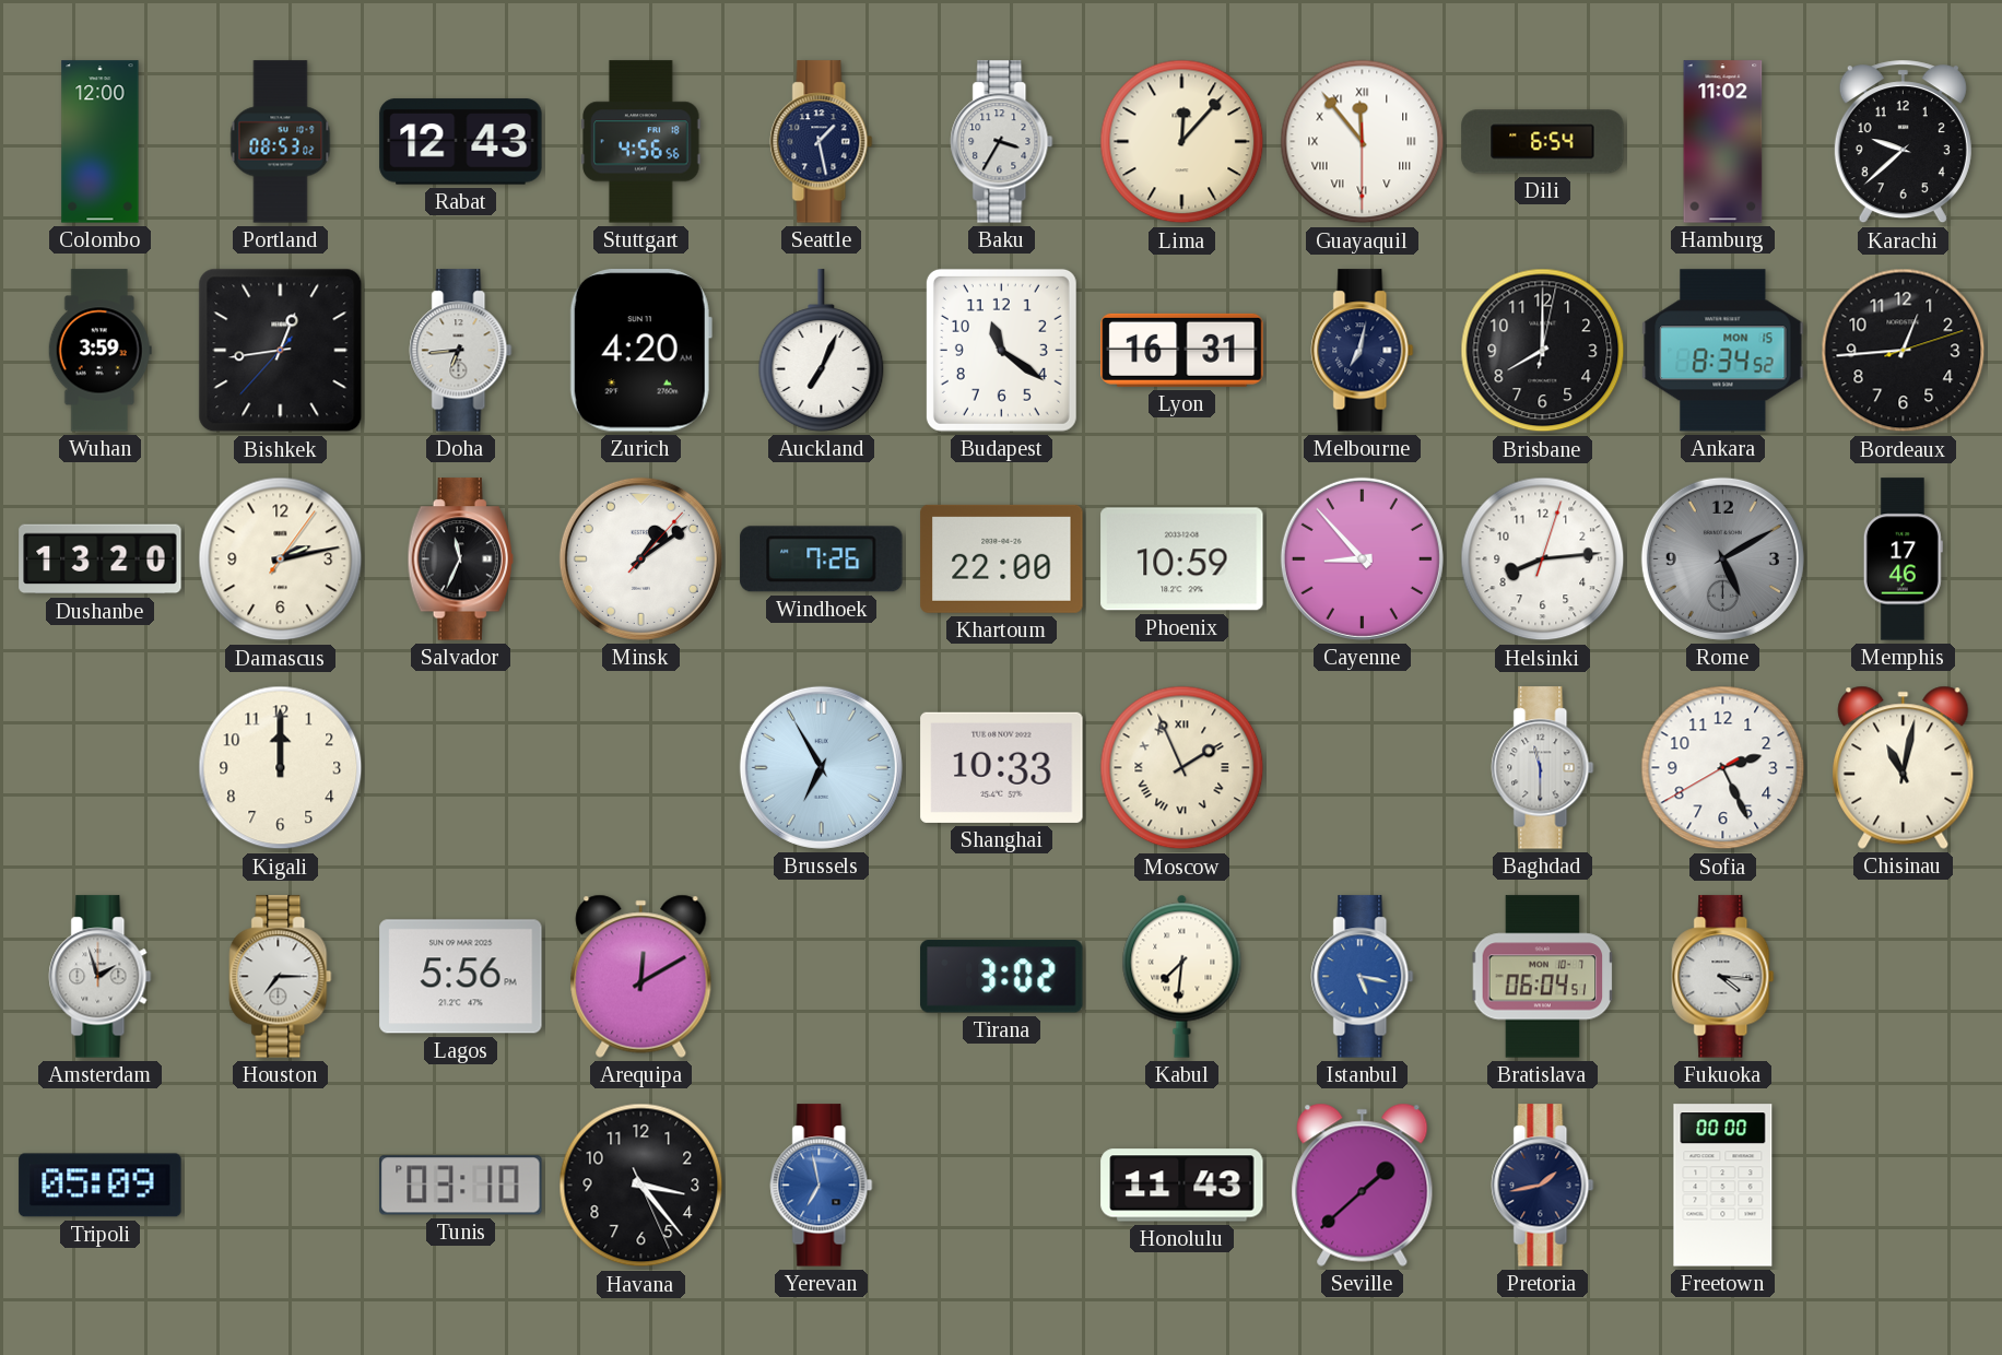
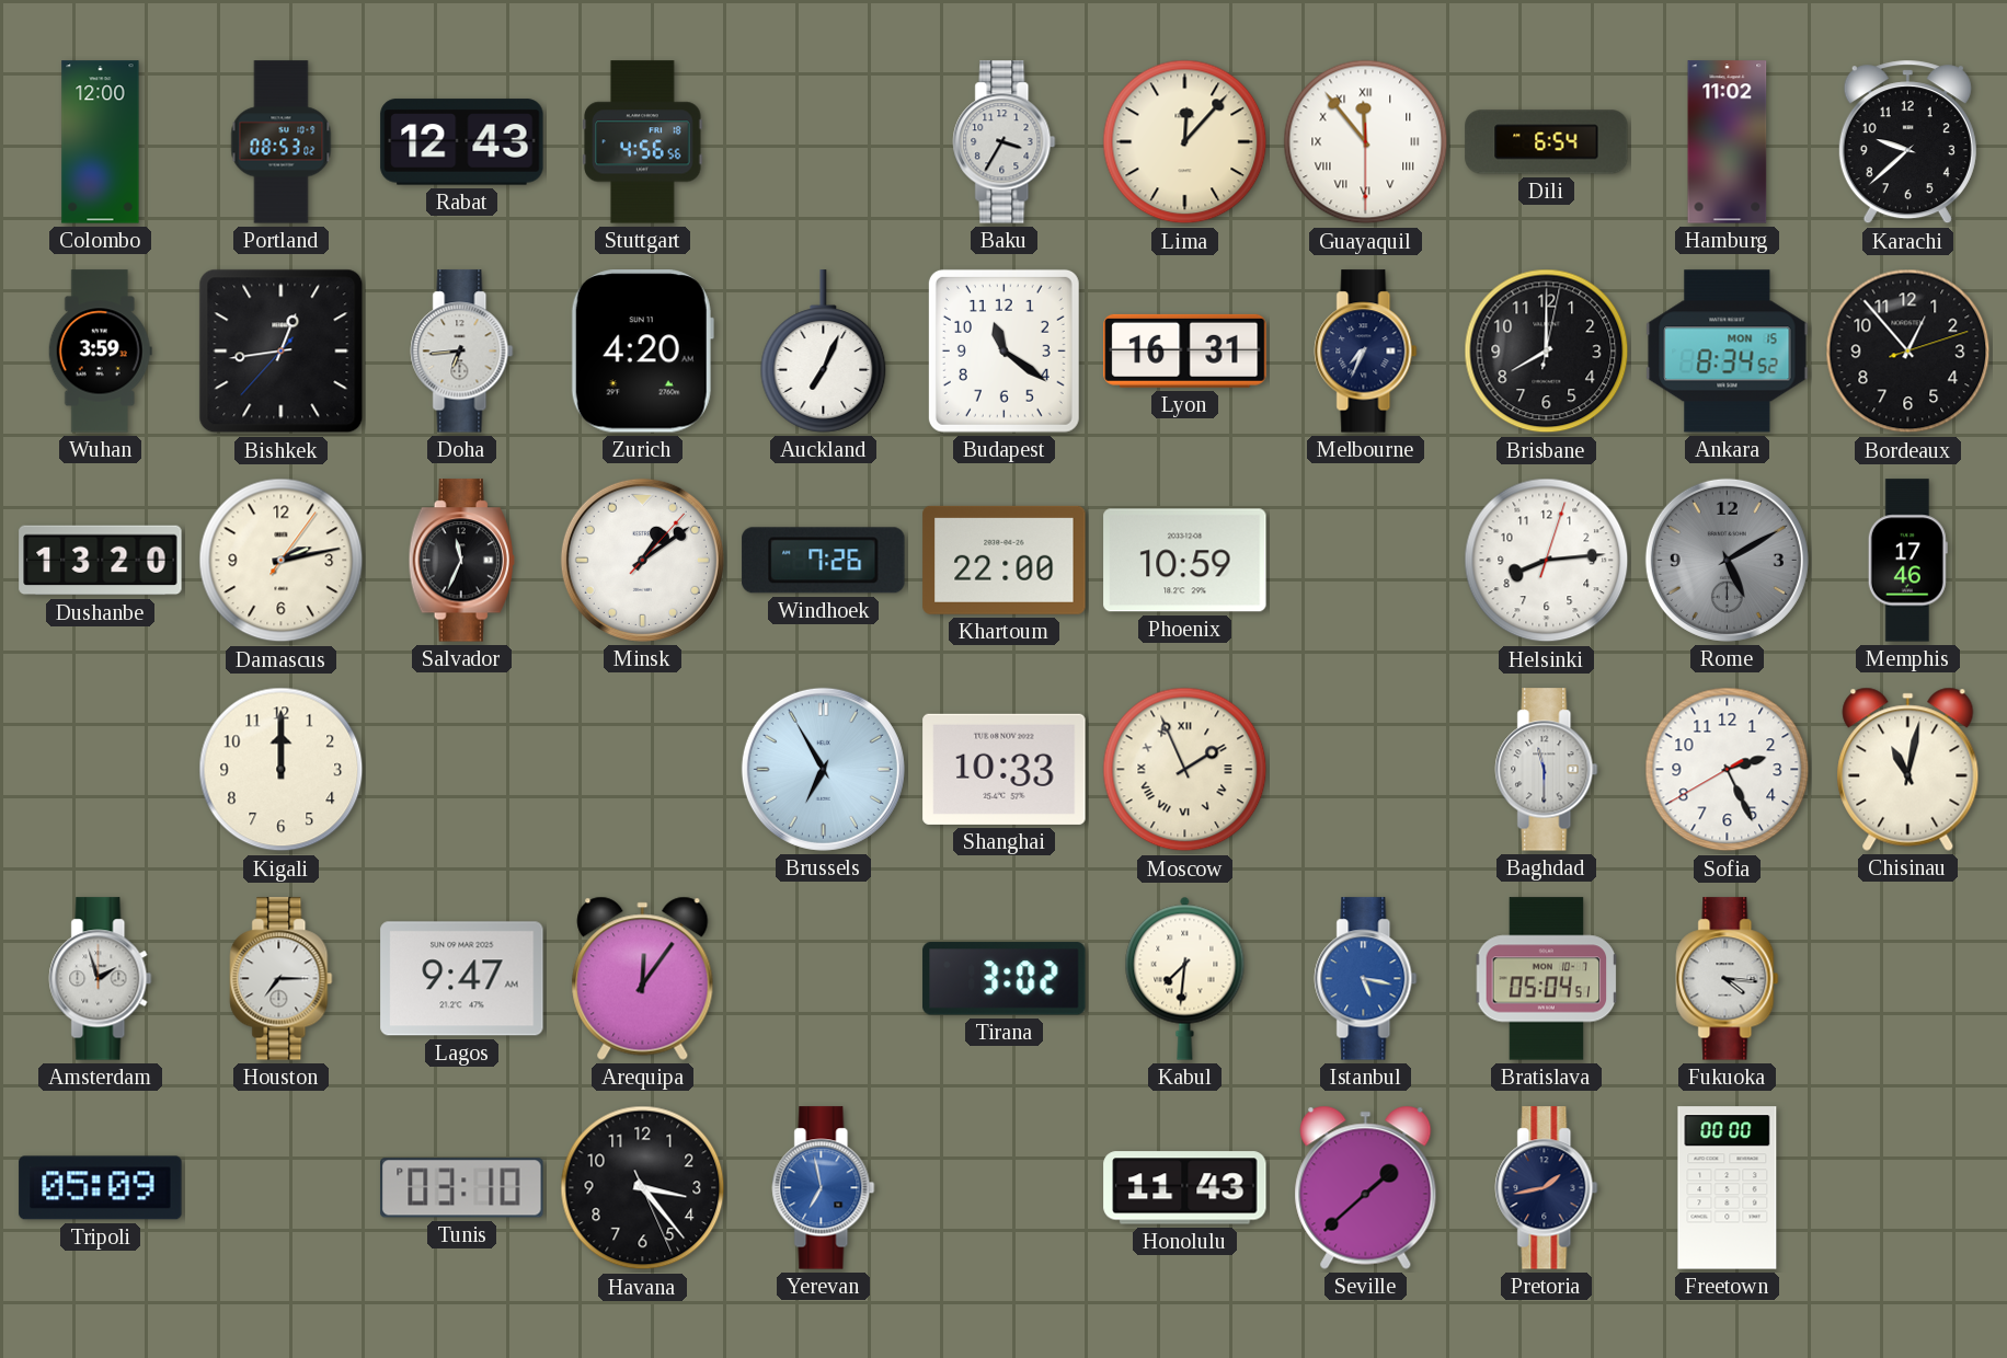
Seattle: 1:28 -> none
Melbourne: 7:02 -> 7:34
Bordeaux: 12:44 -> 12:53
Cayenne: 8:53 -> none
Lagos: 5:56 -> 9:47
Arequipa: 12:10 -> 12:06
Bratislava: 06:04 -> 05:04
